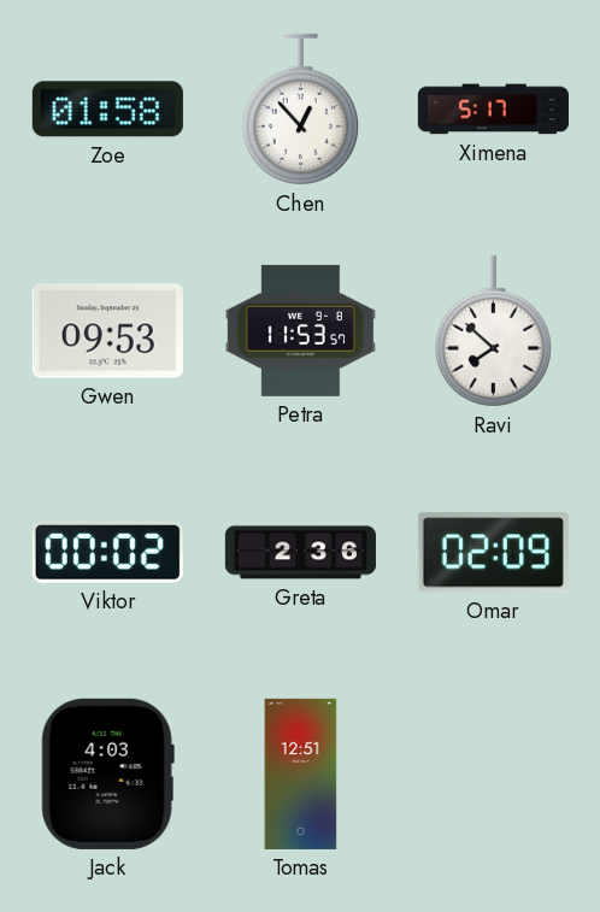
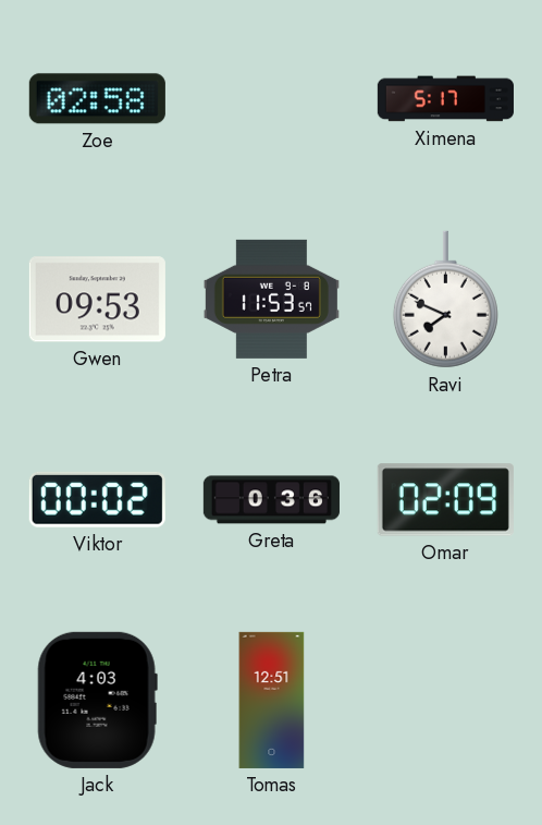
Zoe: 01:58 -> 02:58
Chen: 12:53 -> none
Ravi: 7:52 -> 7:49
Greta: 2:36 -> 0:36
